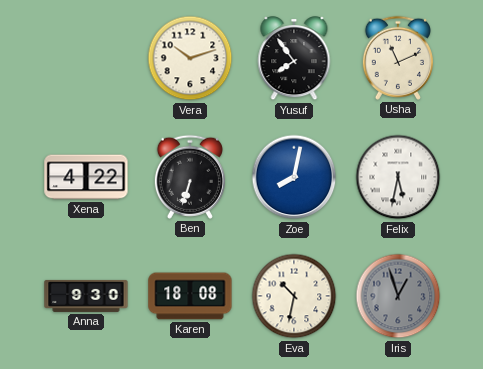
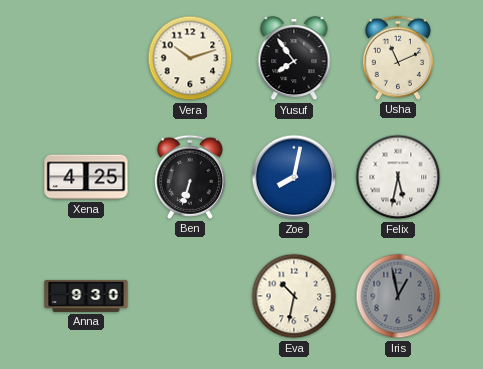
Xena: 4:22 -> 4:25
Karen: 18:08 -> none
Iris: 12:57 -> 12:58
